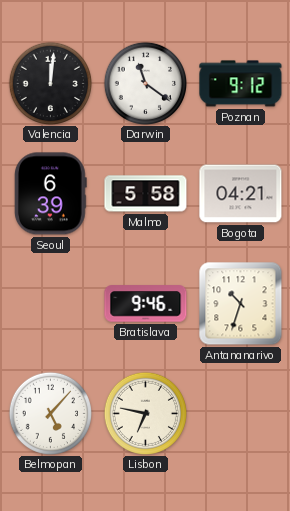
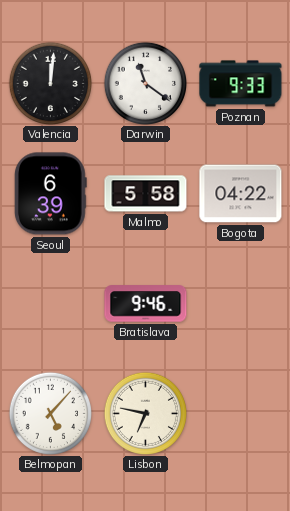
Poznan: 9:12 -> 9:33
Bogota: 04:21 -> 04:22
Antananarivo: 10:33 -> none
